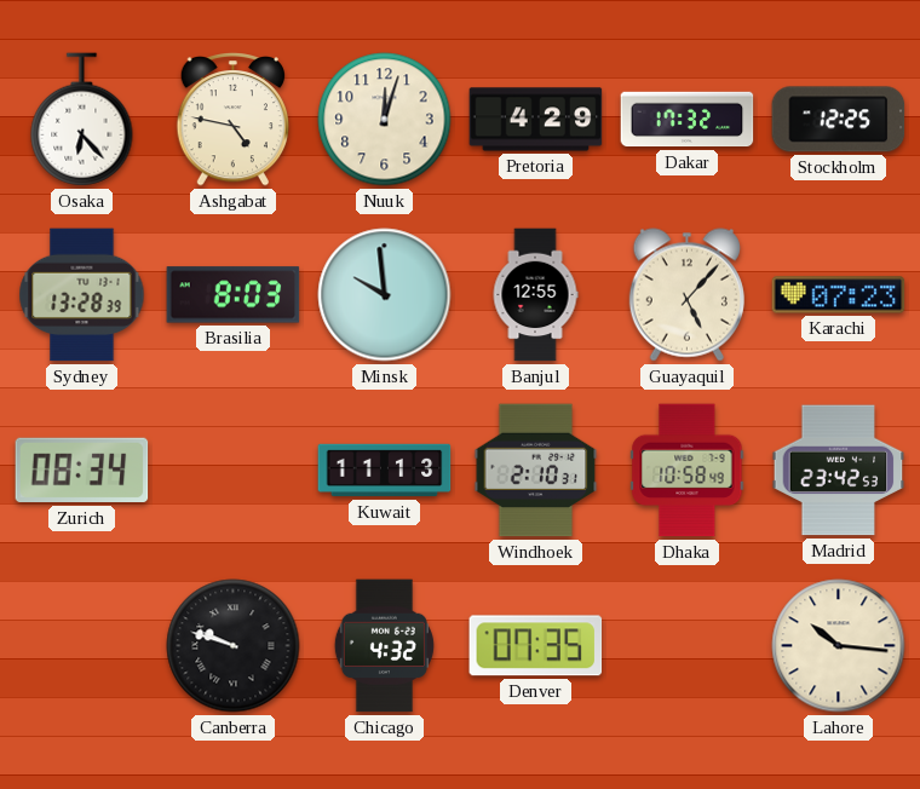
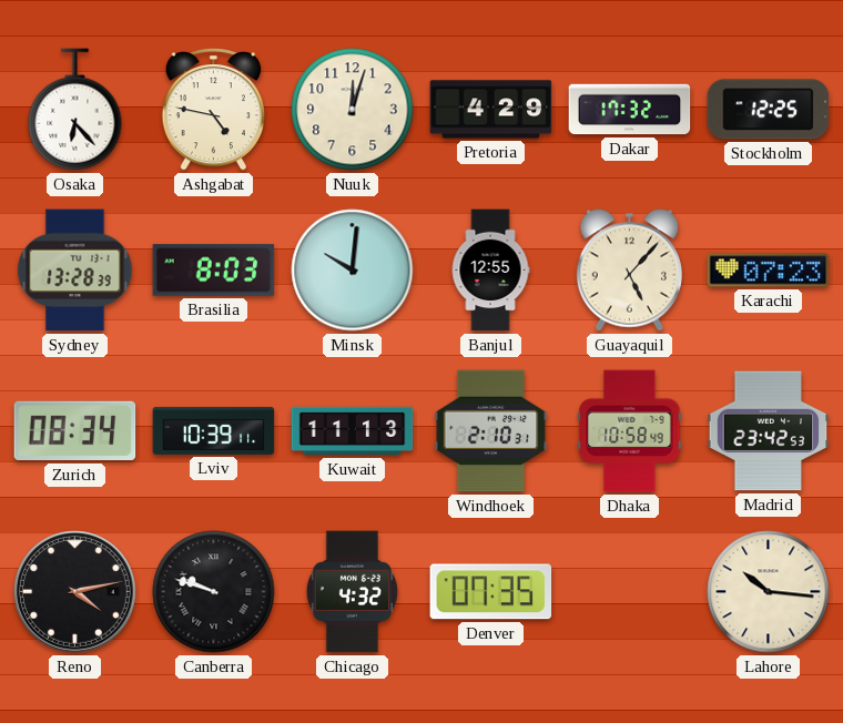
Minsk: 9:59 -> 10:01
Lviv: none -> 10:39
Reno: none -> 4:13
